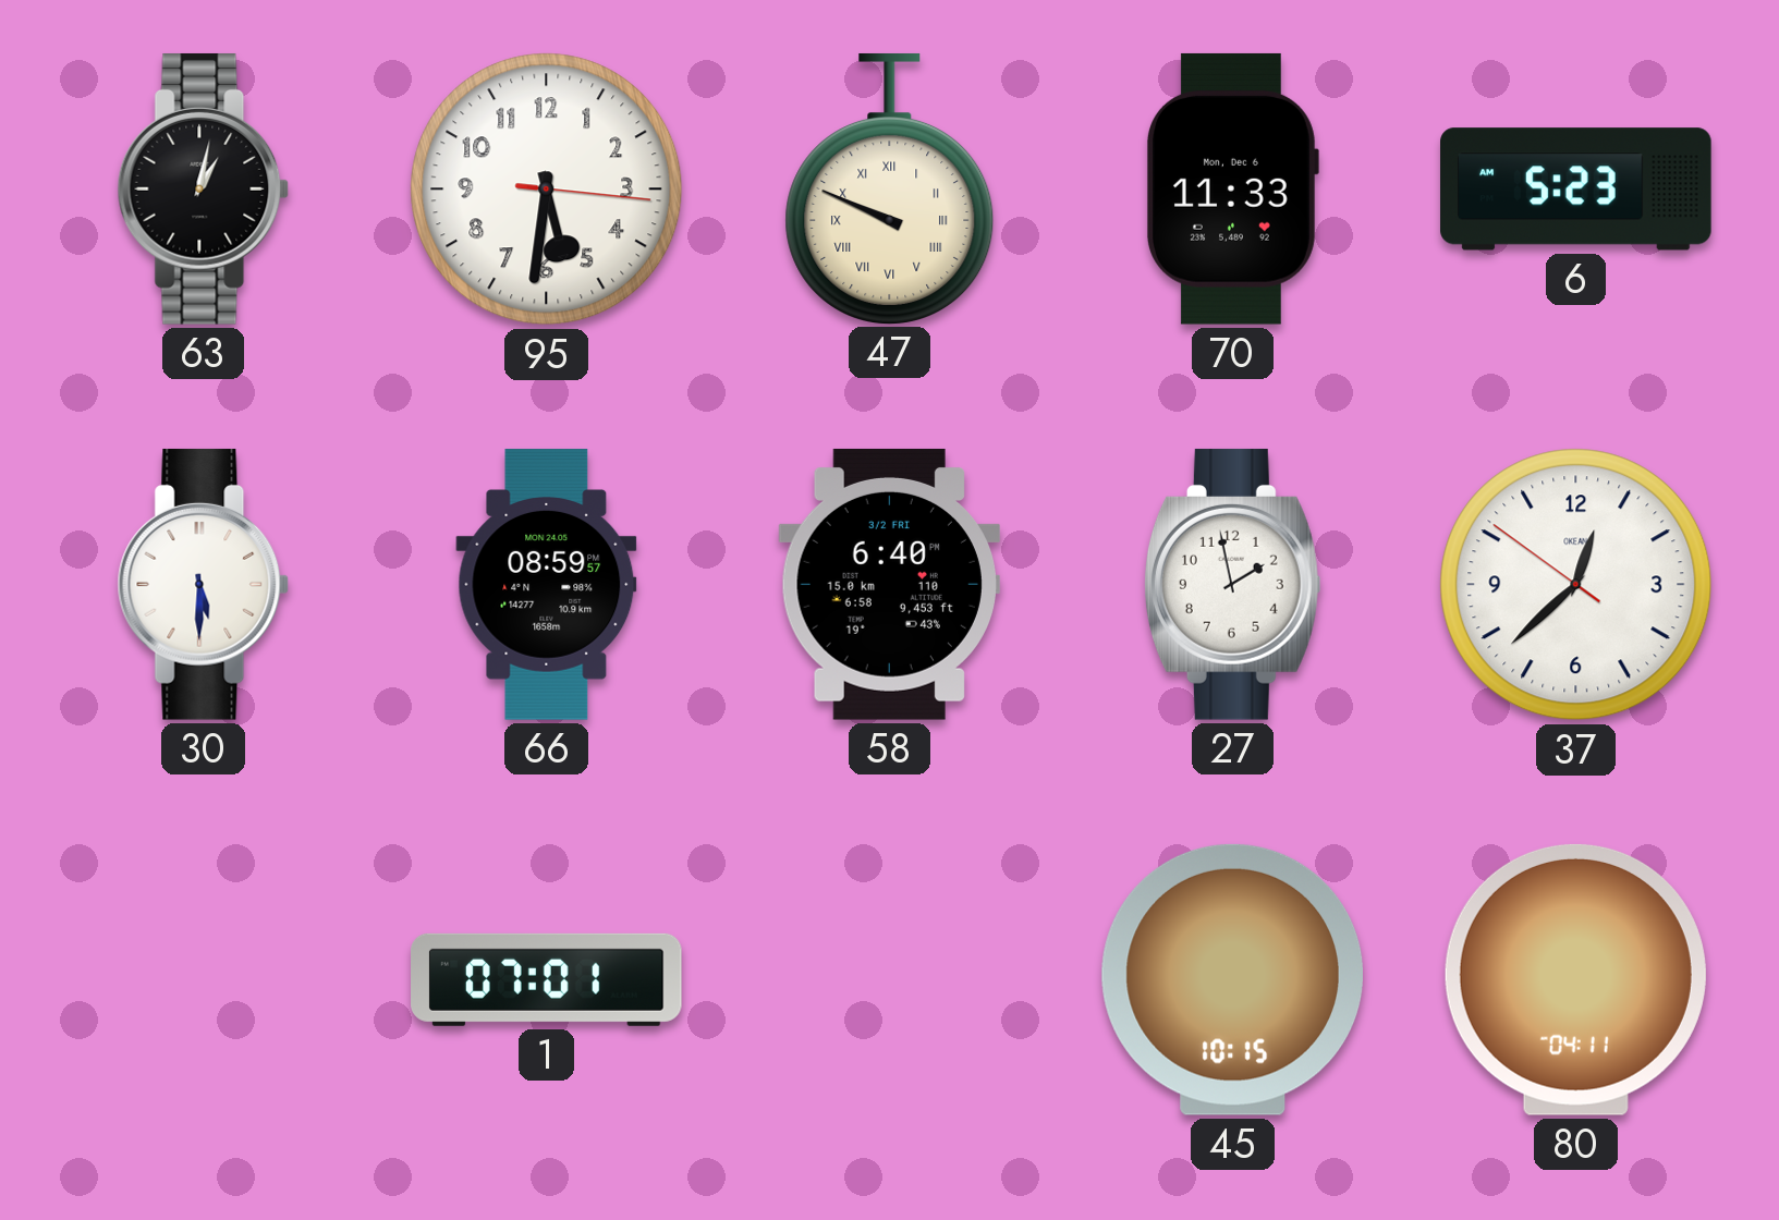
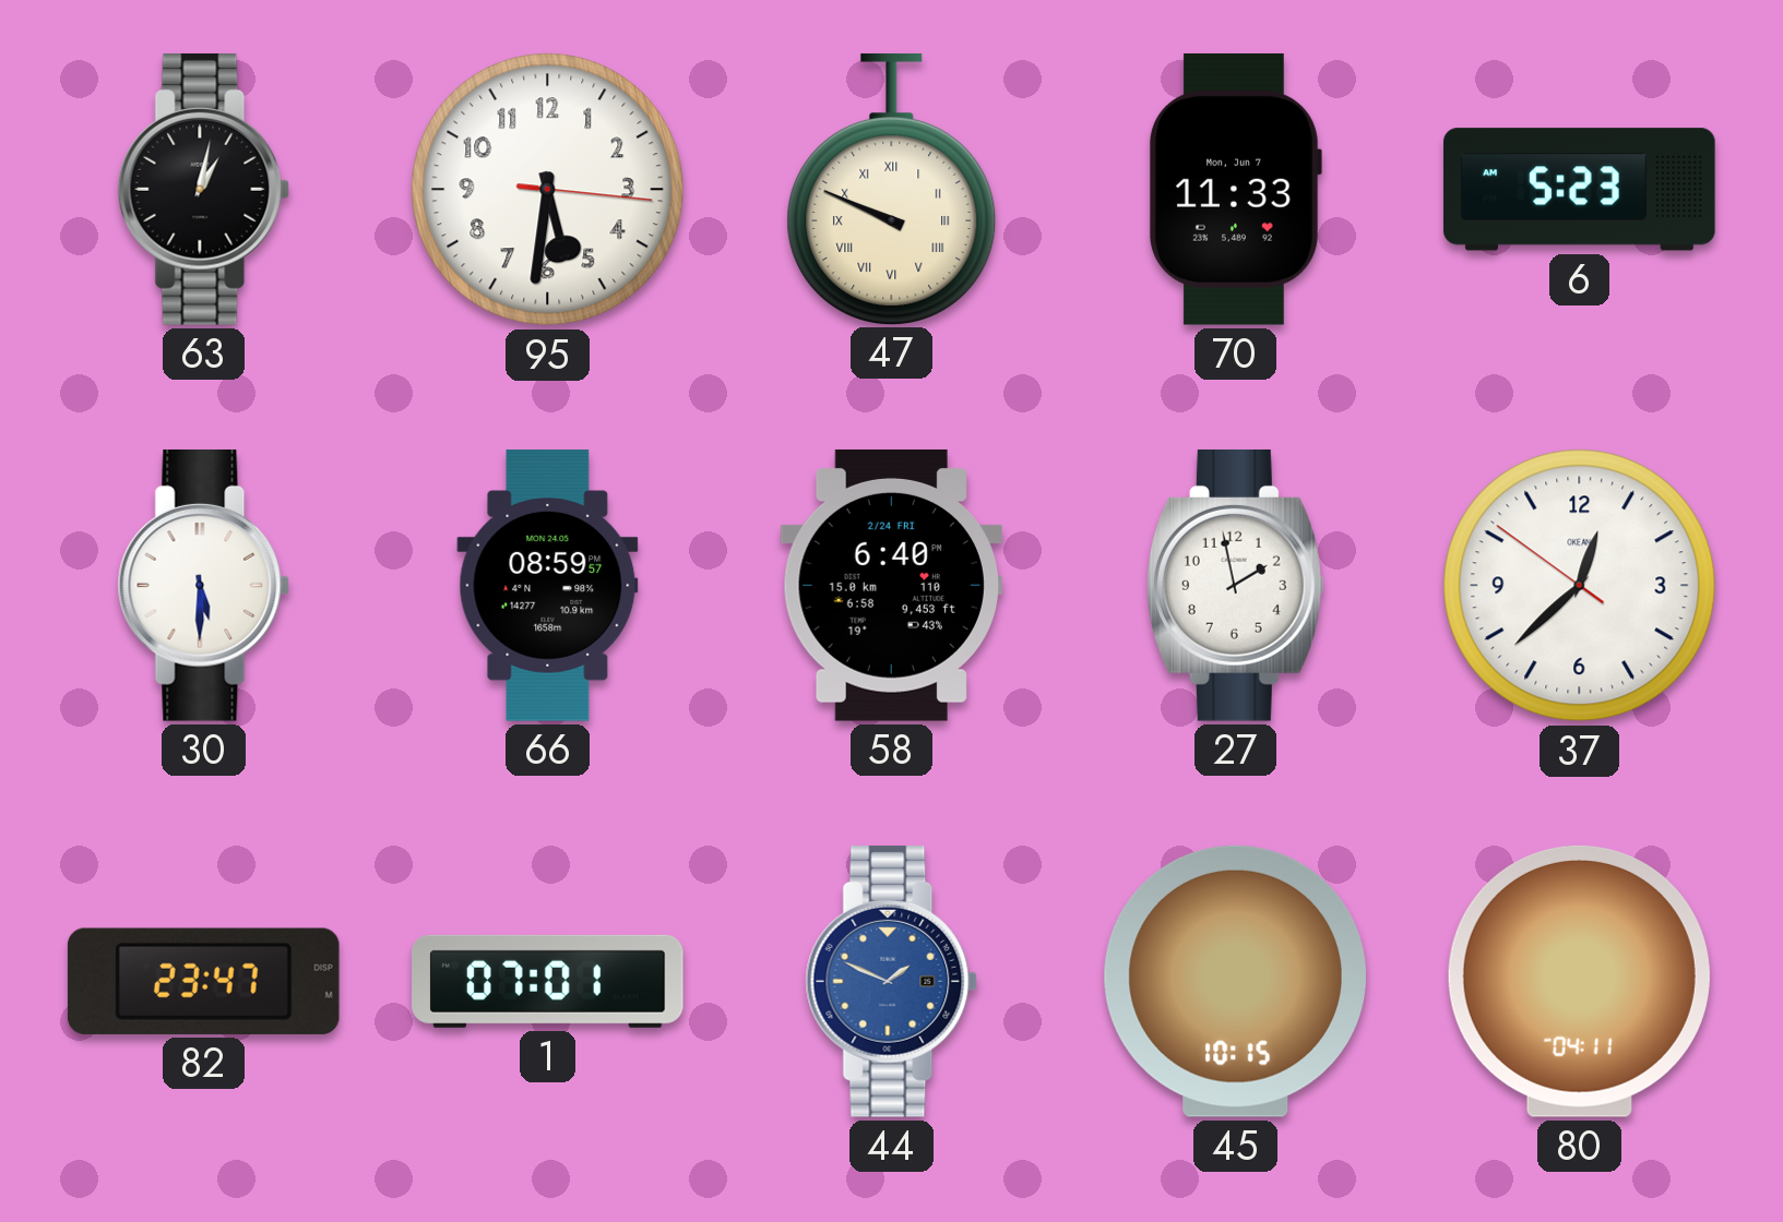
70 date: Mon, Dec 6 -> Mon, Jun 7
58 date: 3/2 FRI -> 2/24 FRI
82: none -> 23:47
44: none -> 1:49
